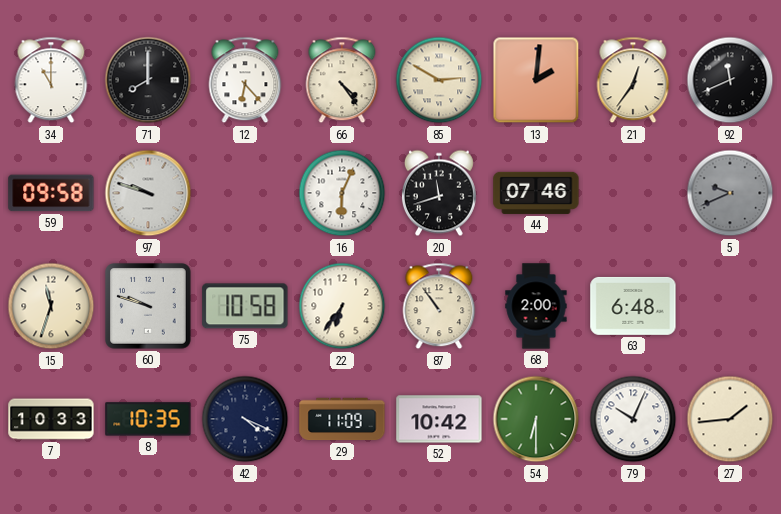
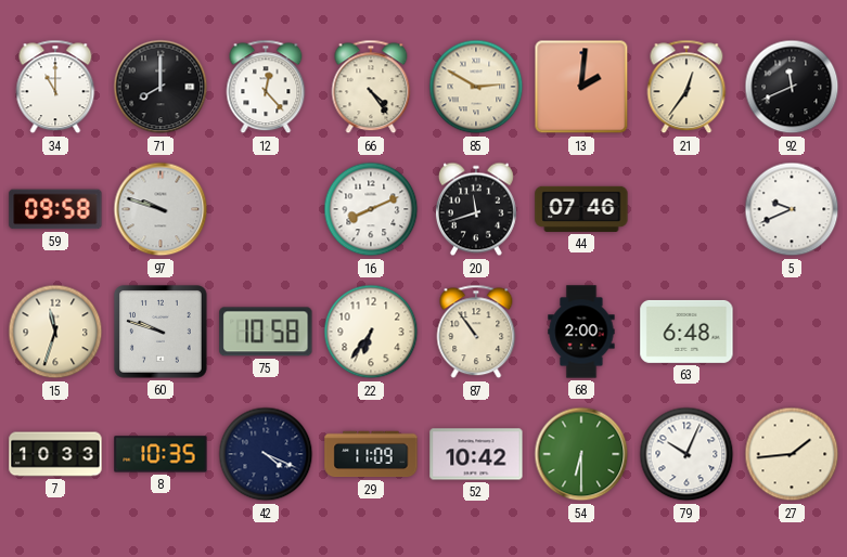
12: 6:23 -> 12:23
16: 6:04 -> 8:11
5 dial: grey -> white
